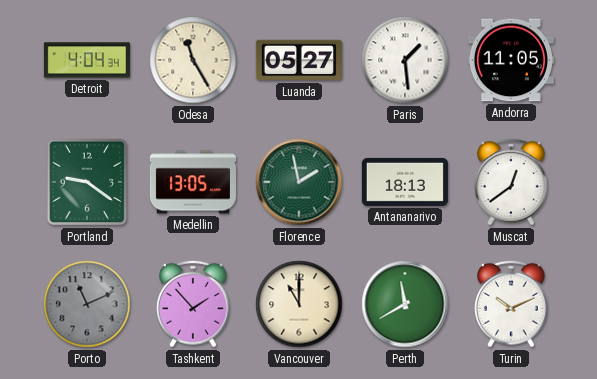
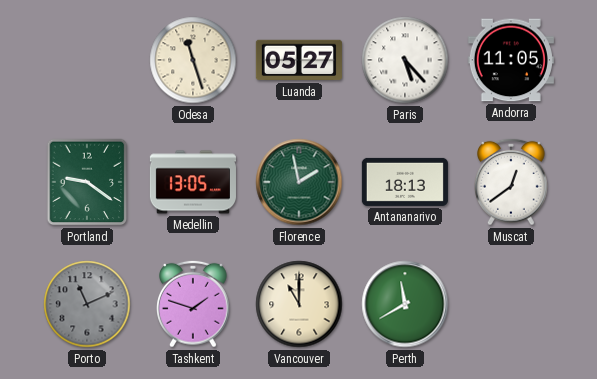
Detroit: 4:04 -> none
Odesa: 11:25 -> 11:27
Paris: 1:29 -> 5:23
Tashkent: 1:53 -> 1:48
Turin: 10:11 -> none
